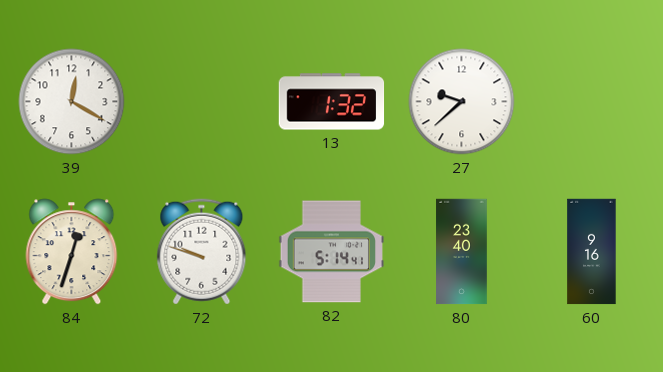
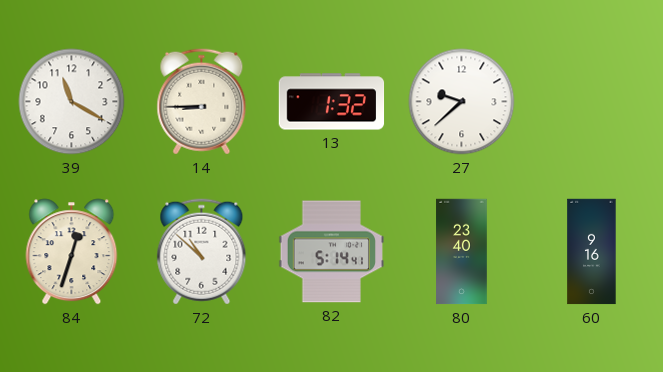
39: 12:20 -> 11:20
14: none -> 8:45
72: 9:48 -> 10:52
